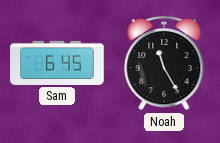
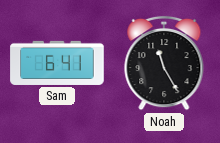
Sam: 6:45 -> 6:41
